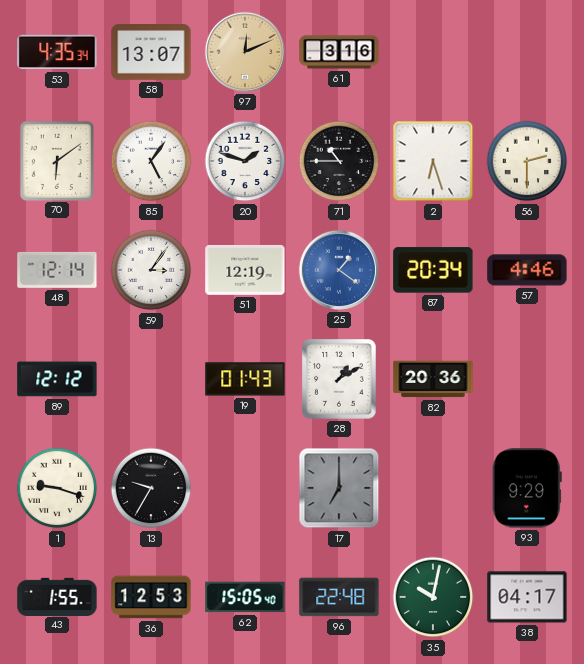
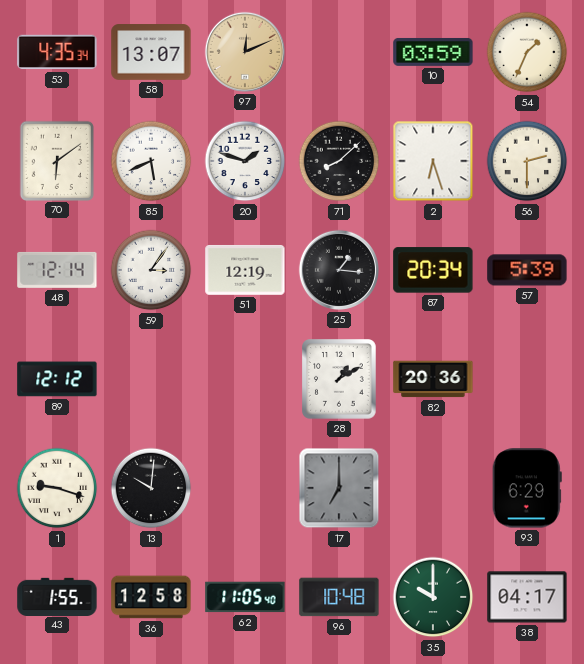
61: 3:16 -> none
10: none -> 03:59
54: none -> 1:34
85: 5:06 -> 5:41
71: 10:45 -> 8:08
25: 1:21 -> 1:16
25 dial: blue -> black
57: 4:46 -> 5:39
19: 01:43 -> none
13: 9:35 -> 10:01
93: 9:29 -> 6:29
36: 12:53 -> 12:58
62: 15:05 -> 11:05
96: 22:48 -> 10:48
35: 10:02 -> 10:00
